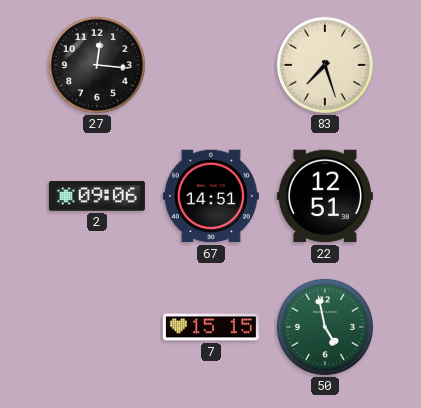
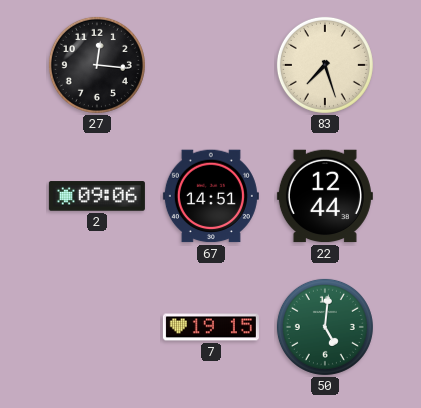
22: 12:51 -> 12:44
7: 15:15 -> 19:15
50: 4:58 -> 5:01
